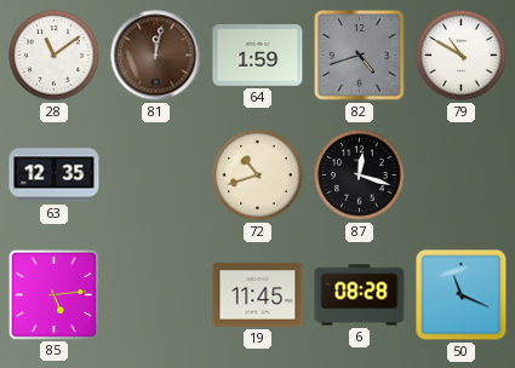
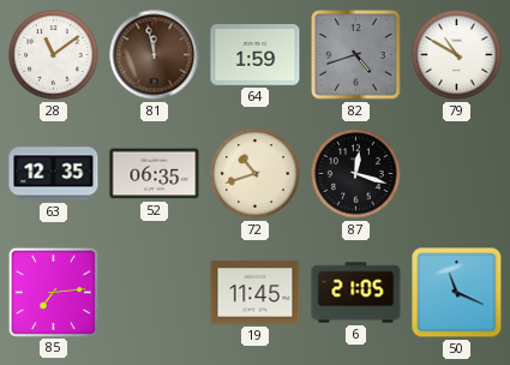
81: 12:02 -> 11:58
52: none -> 06:35
85: 5:14 -> 7:14
6: 08:28 -> 21:05
